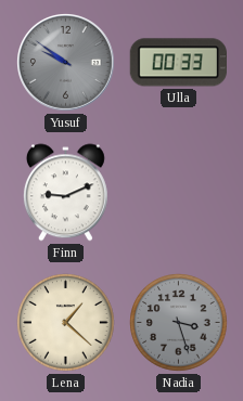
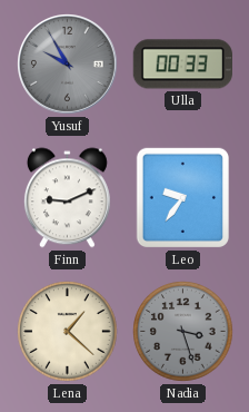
Yusuf: 9:51 -> 9:55
Leo: none -> 9:36
